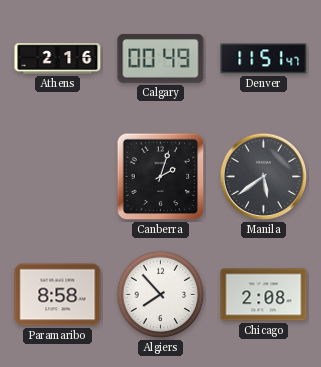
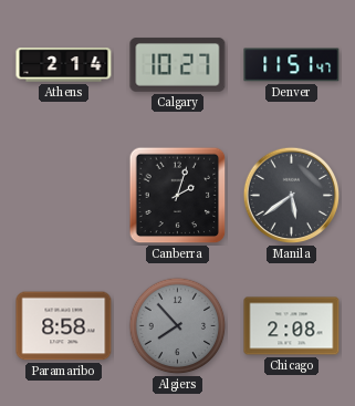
Athens: 2:16 -> 2:14
Calgary: 00:49 -> 10:27
Algiers dial: white -> grey
